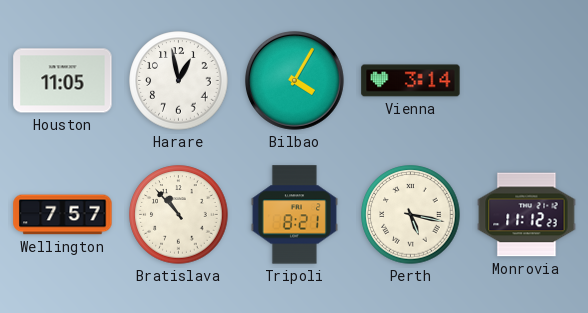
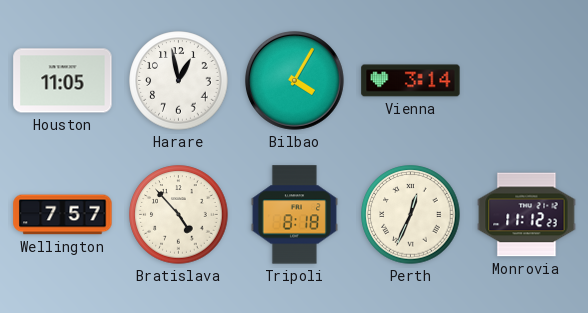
Bratislava: 10:53 -> 4:53
Tripoli: 8:21 -> 8:18
Perth: 5:17 -> 12:34
